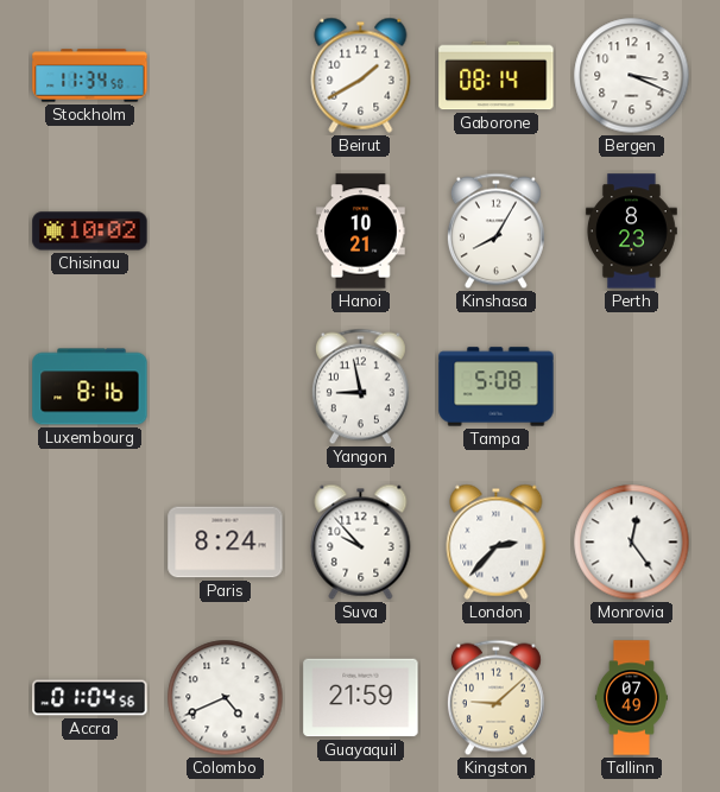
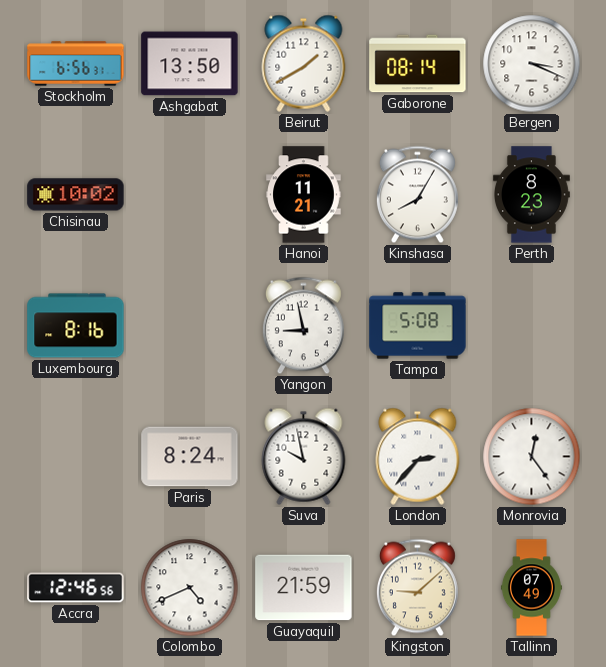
Stockholm: 11:34 -> 6:56
Ashgabat: none -> 13:50
Hanoi: 10:21 -> 11:21
Suva: 9:53 -> 9:58
Accra: 01:04 -> 12:46
